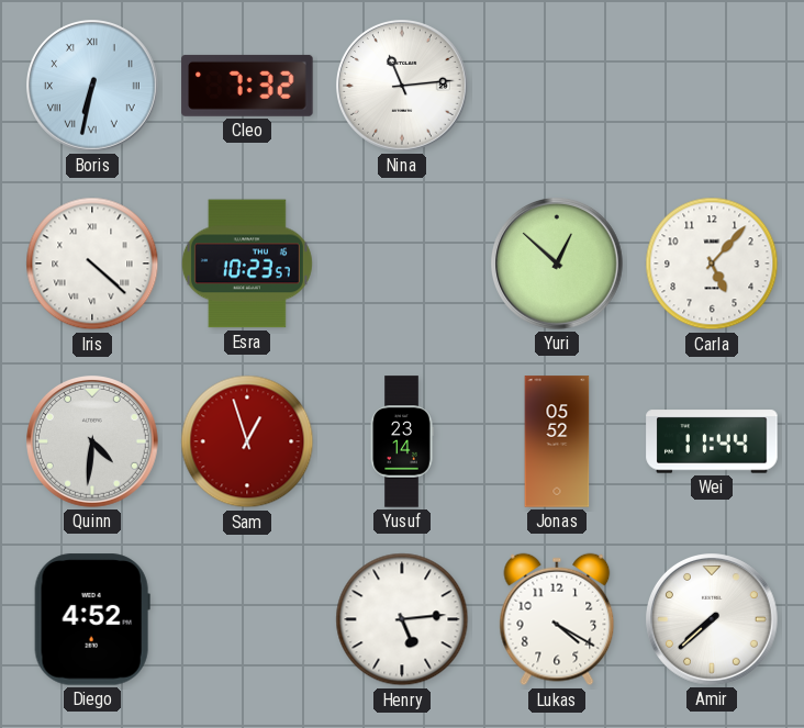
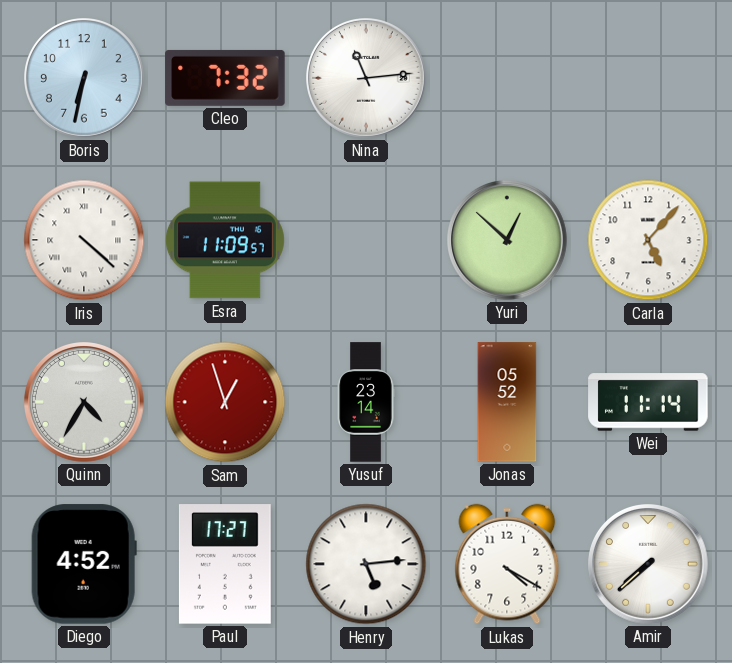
Boris numerals: Roman -> Arabic
Esra: 10:23 -> 11:09
Quinn: 4:31 -> 4:35
Wei: 11:44 -> 11:14
Paul: none -> 17:27
